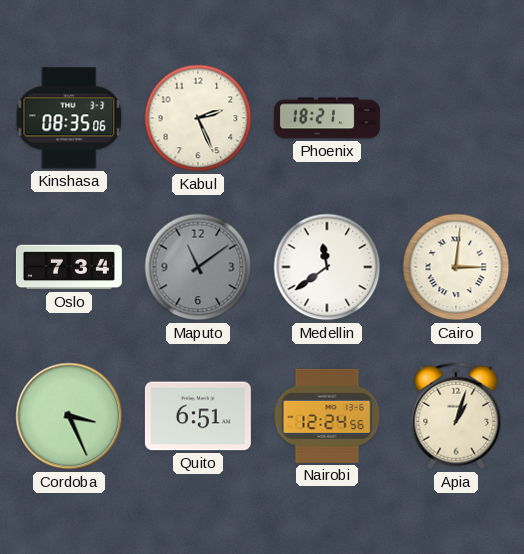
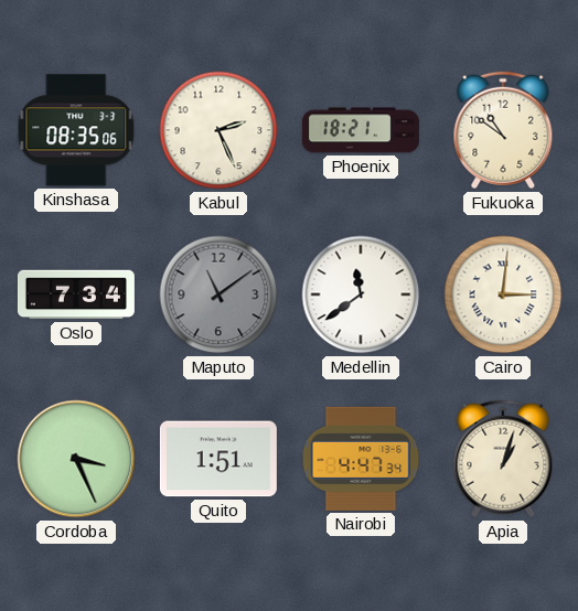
Fukuoka: none -> 10:51
Quito: 6:51 -> 1:51
Nairobi: 12:24 -> 4:47
